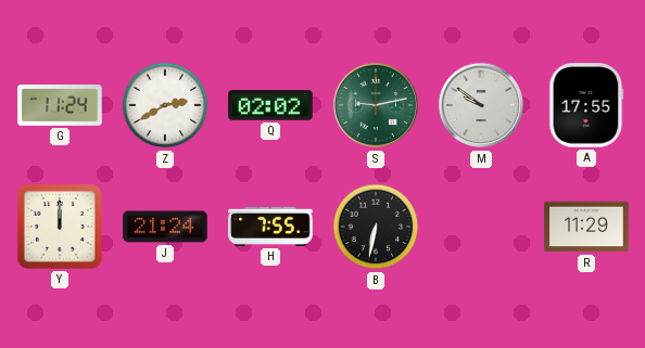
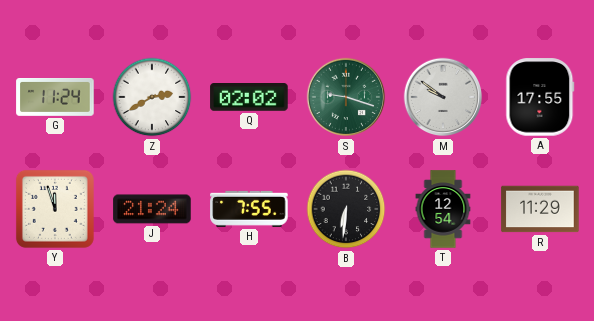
S: 9:13 -> 9:18
Y: 12:00 -> 11:57
B: 6:32 -> 6:31
T: none -> 12:54
